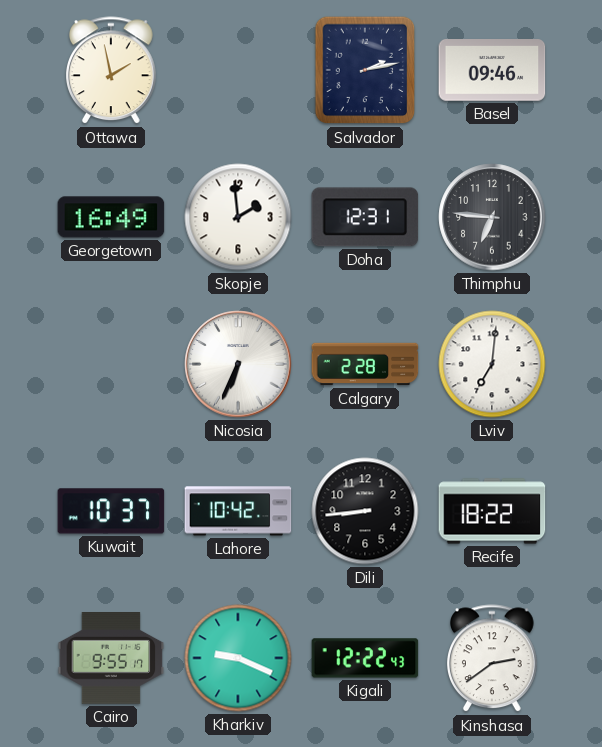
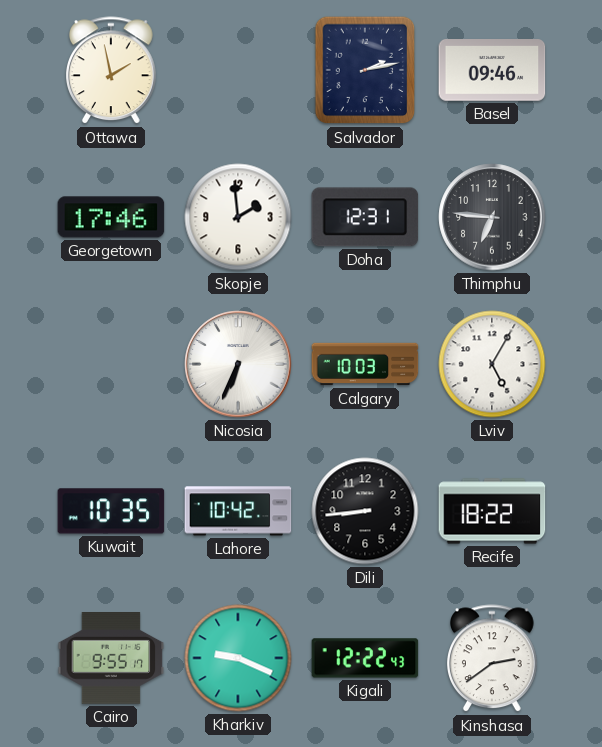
Georgetown: 16:49 -> 17:46
Calgary: 2:28 -> 10:03
Lviv: 7:01 -> 5:05
Kuwait: 10:37 -> 10:35
